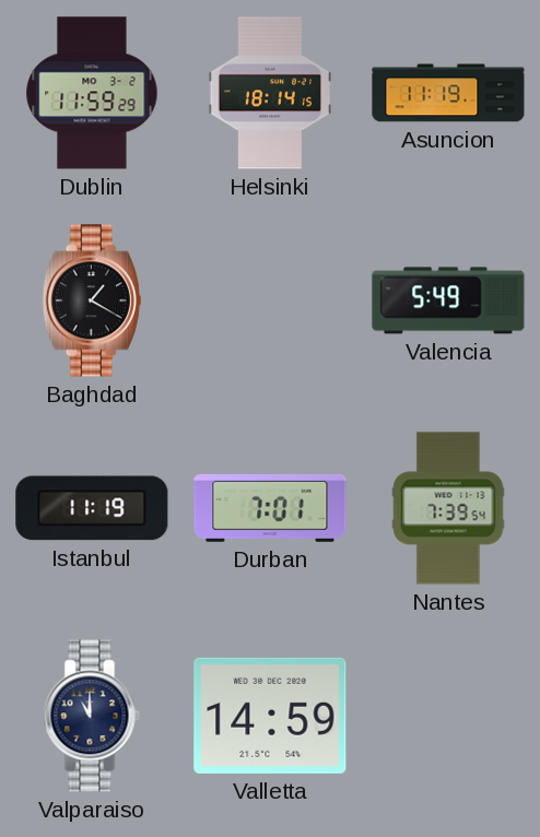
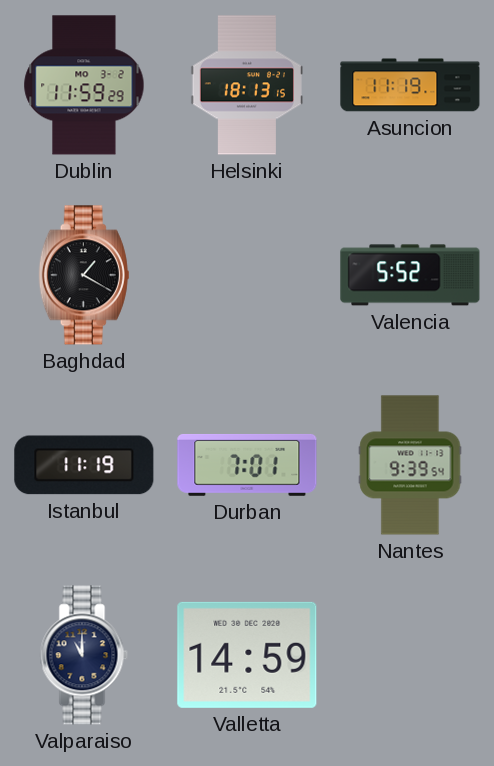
Helsinki: 18:14 -> 18:13
Valencia: 5:49 -> 5:52
Nantes: 7:39 -> 9:39
